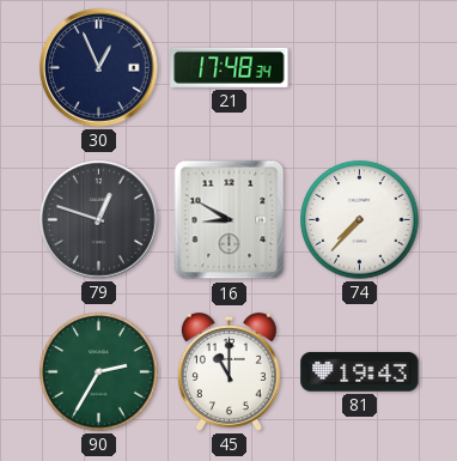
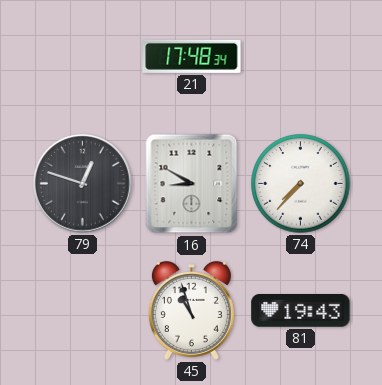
30: 12:56 -> none
90: 2:35 -> none
45: 11:00 -> 10:57
